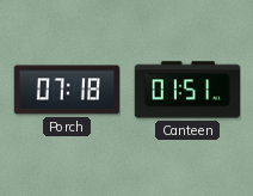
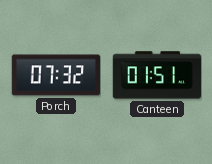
Porch: 07:18 -> 07:32
